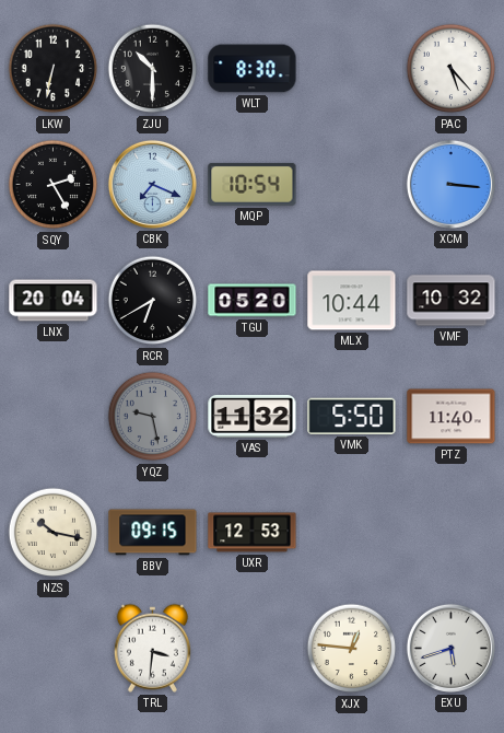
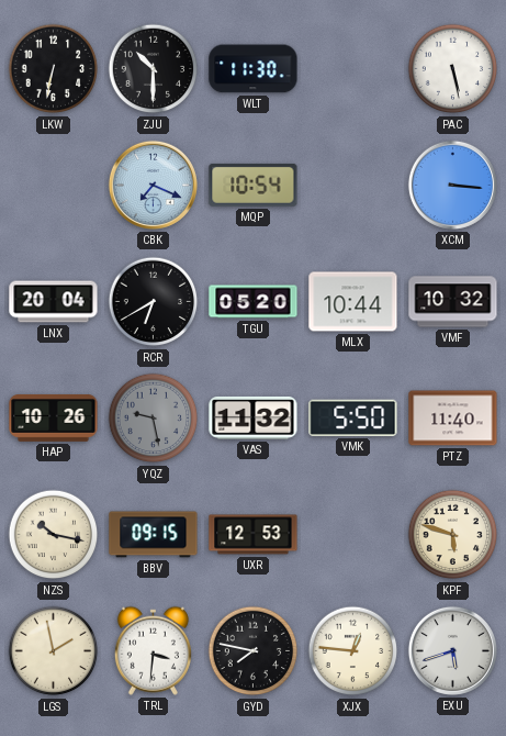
WLT: 8:30 -> 11:30
PAC: 5:23 -> 5:28
SQY: 2:25 -> none
HAP: none -> 10:26
KPF: none -> 5:48
LGS: none -> 1:58
GYD: none -> 7:47
